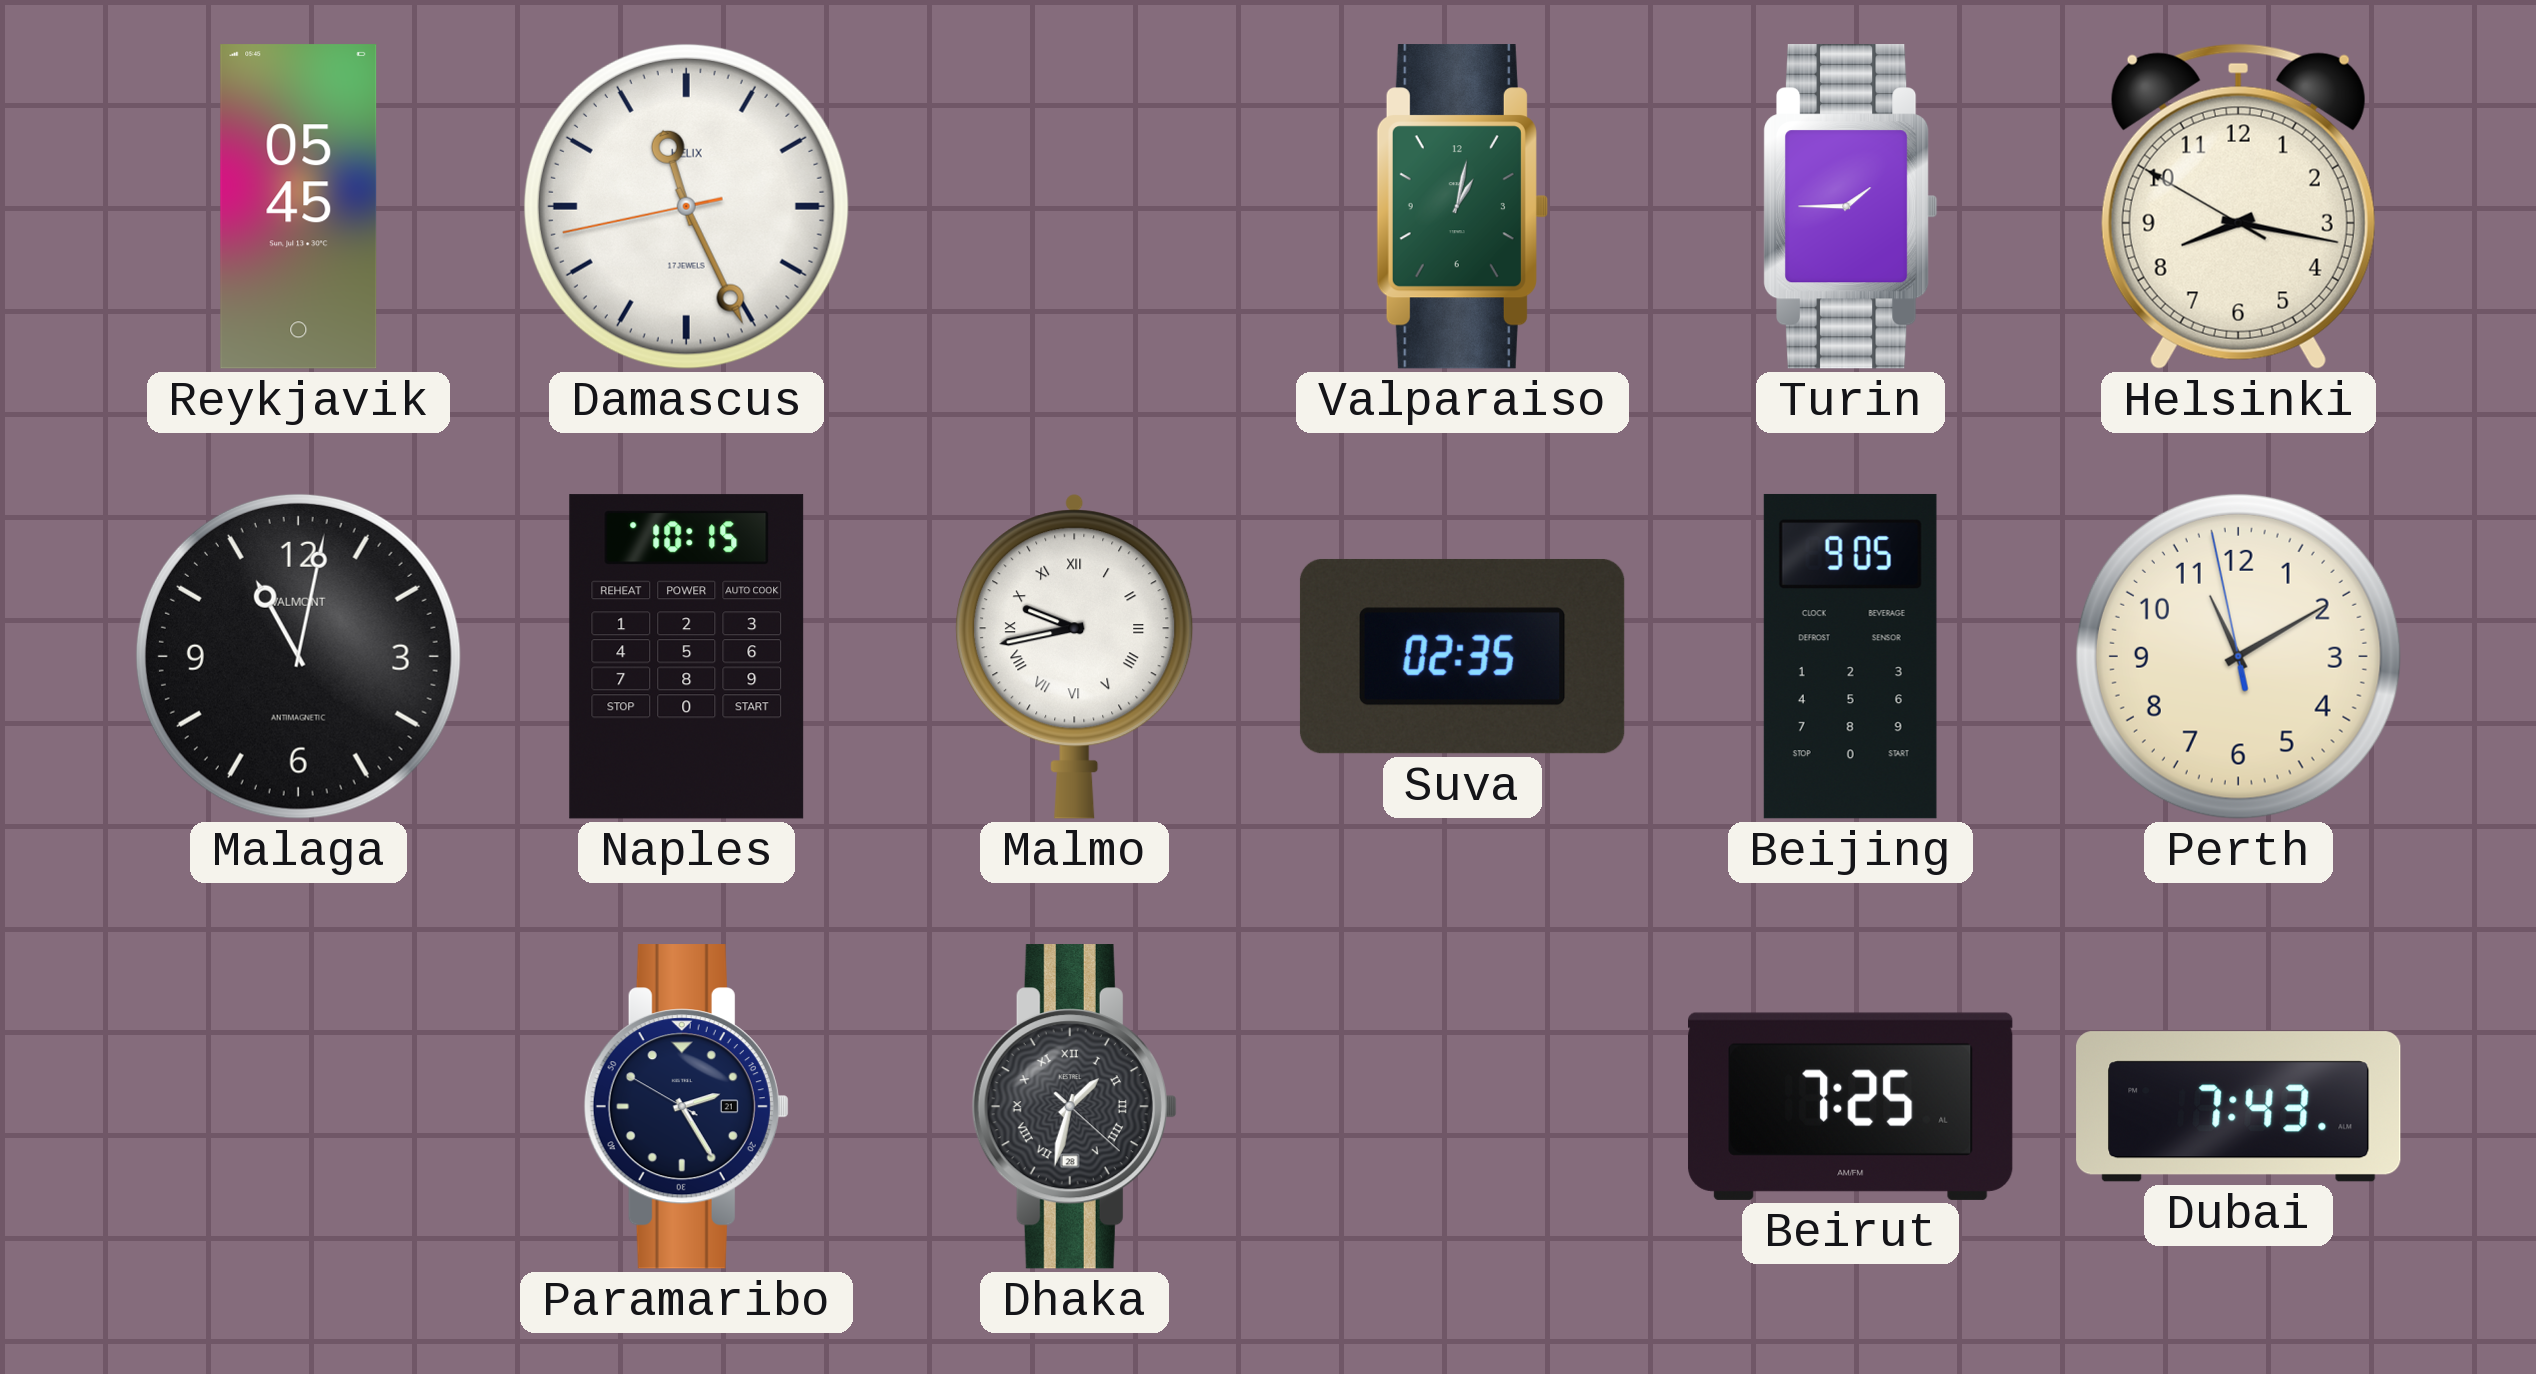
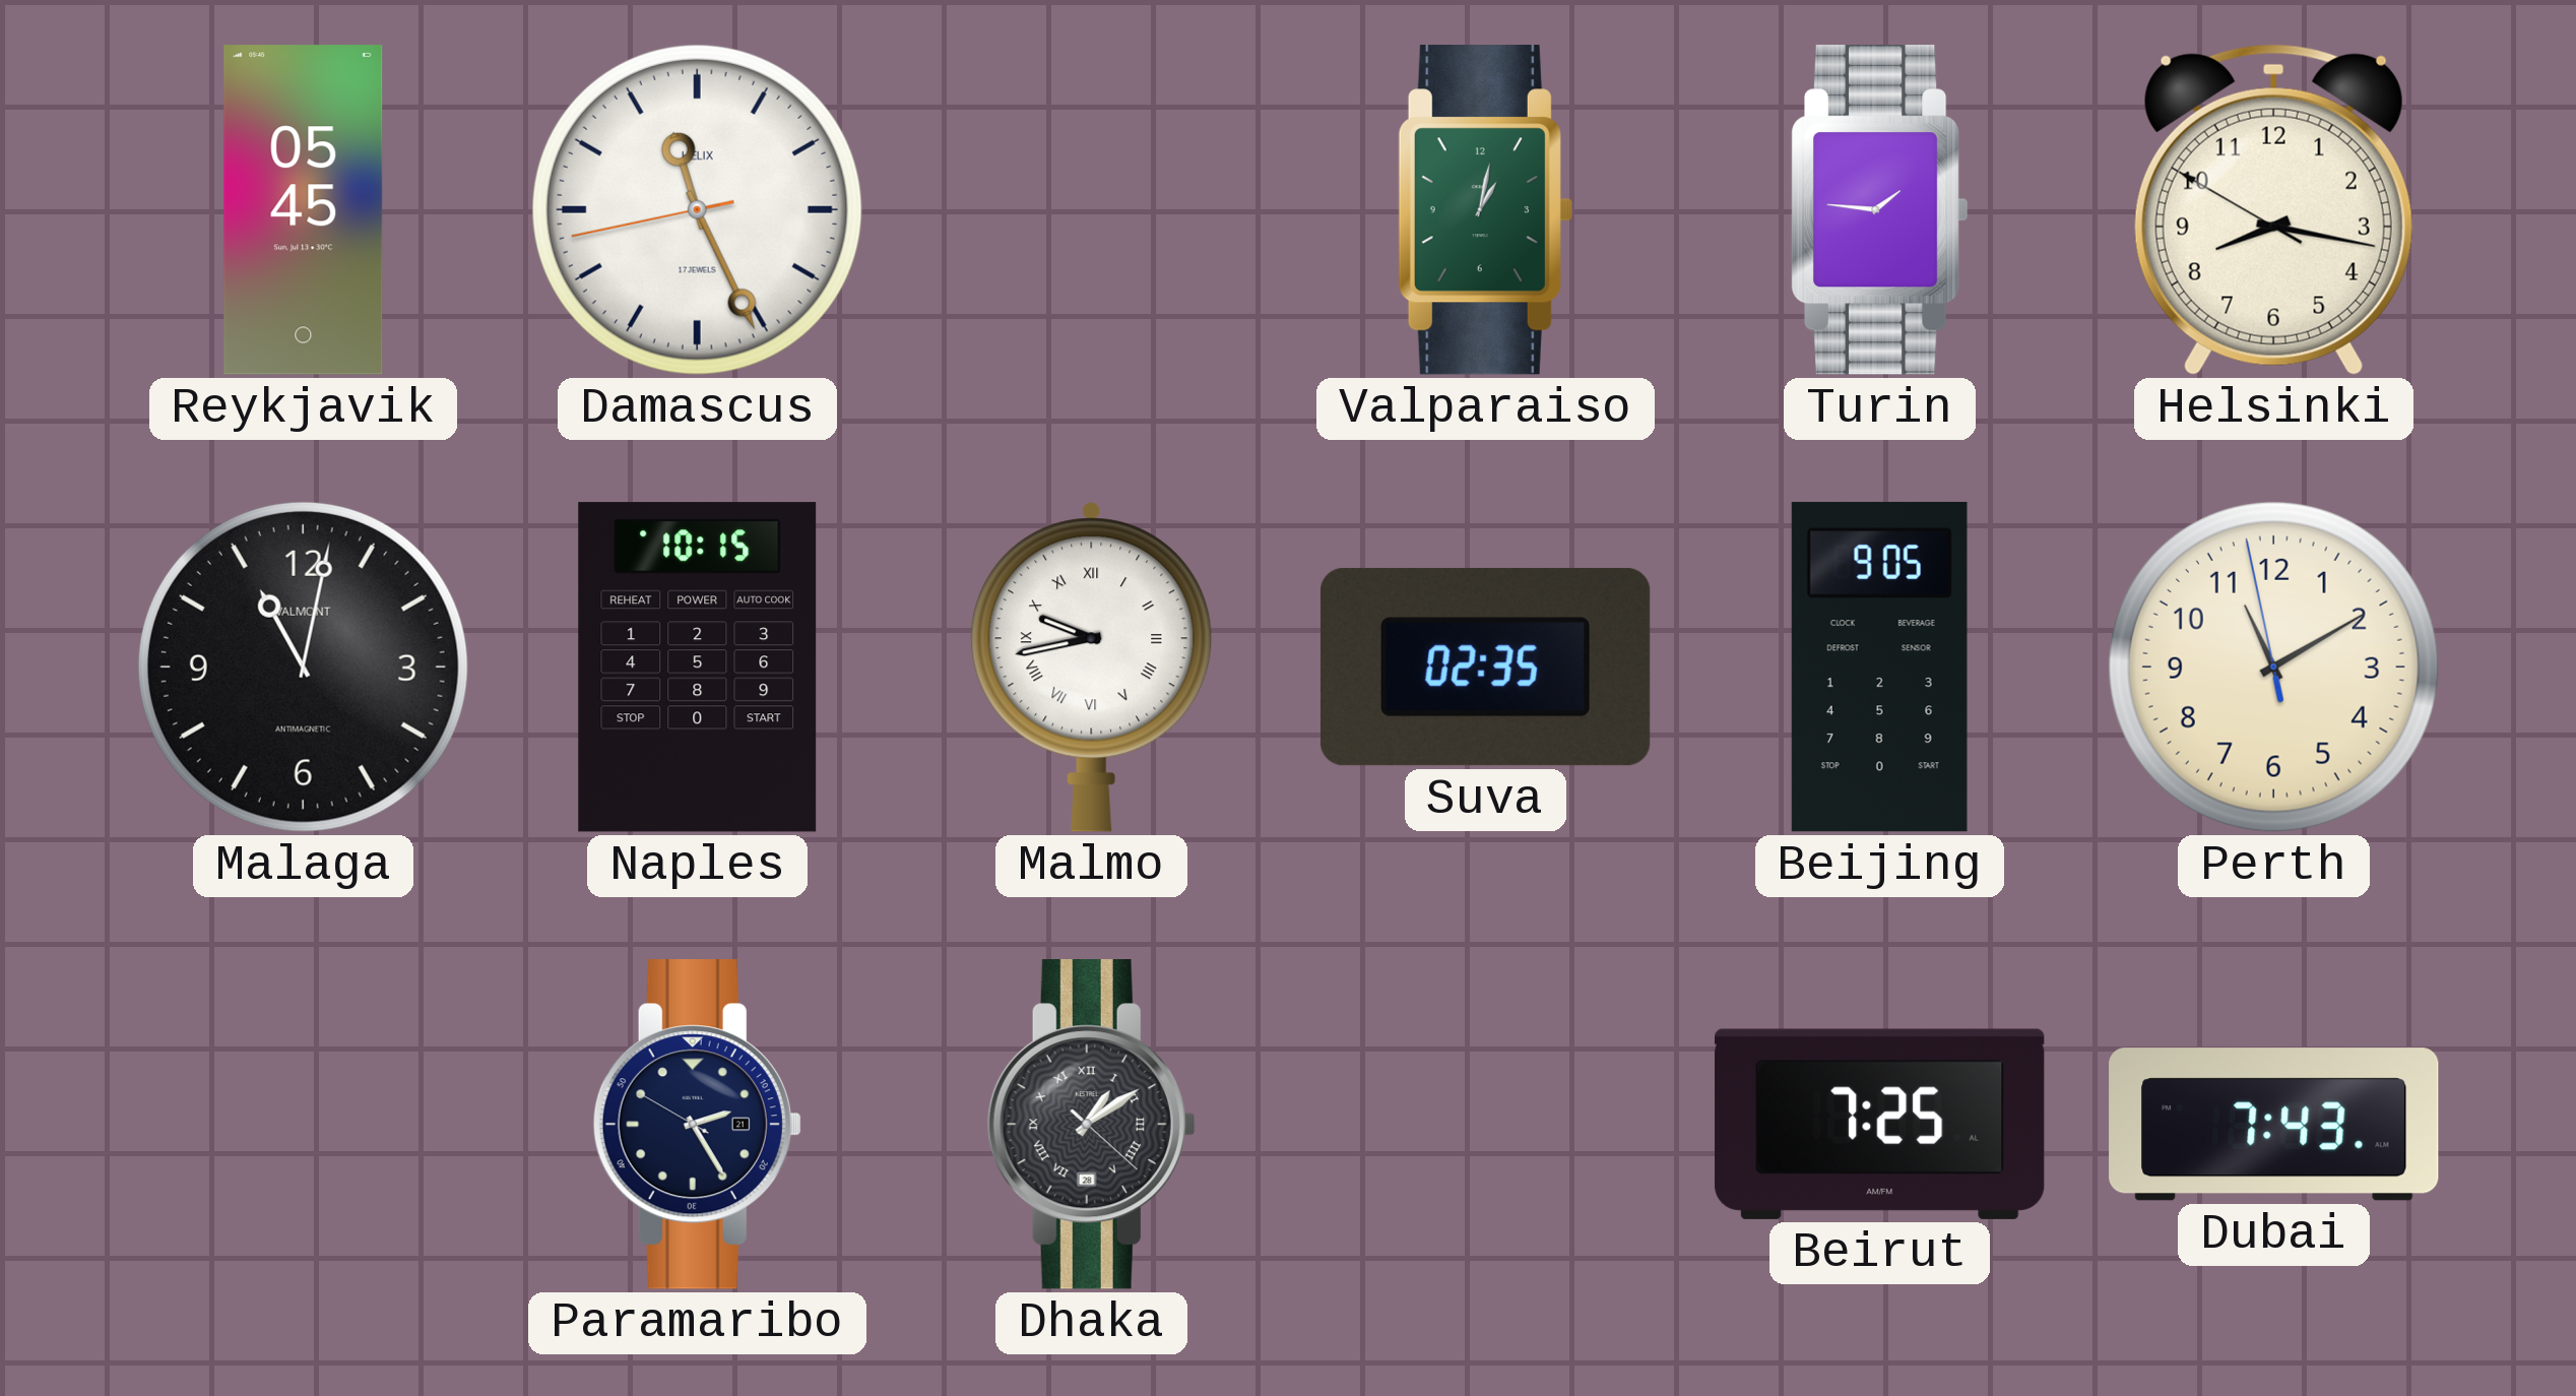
Turin: 1:45 -> 1:46
Dhaka: 1:32 -> 1:09
